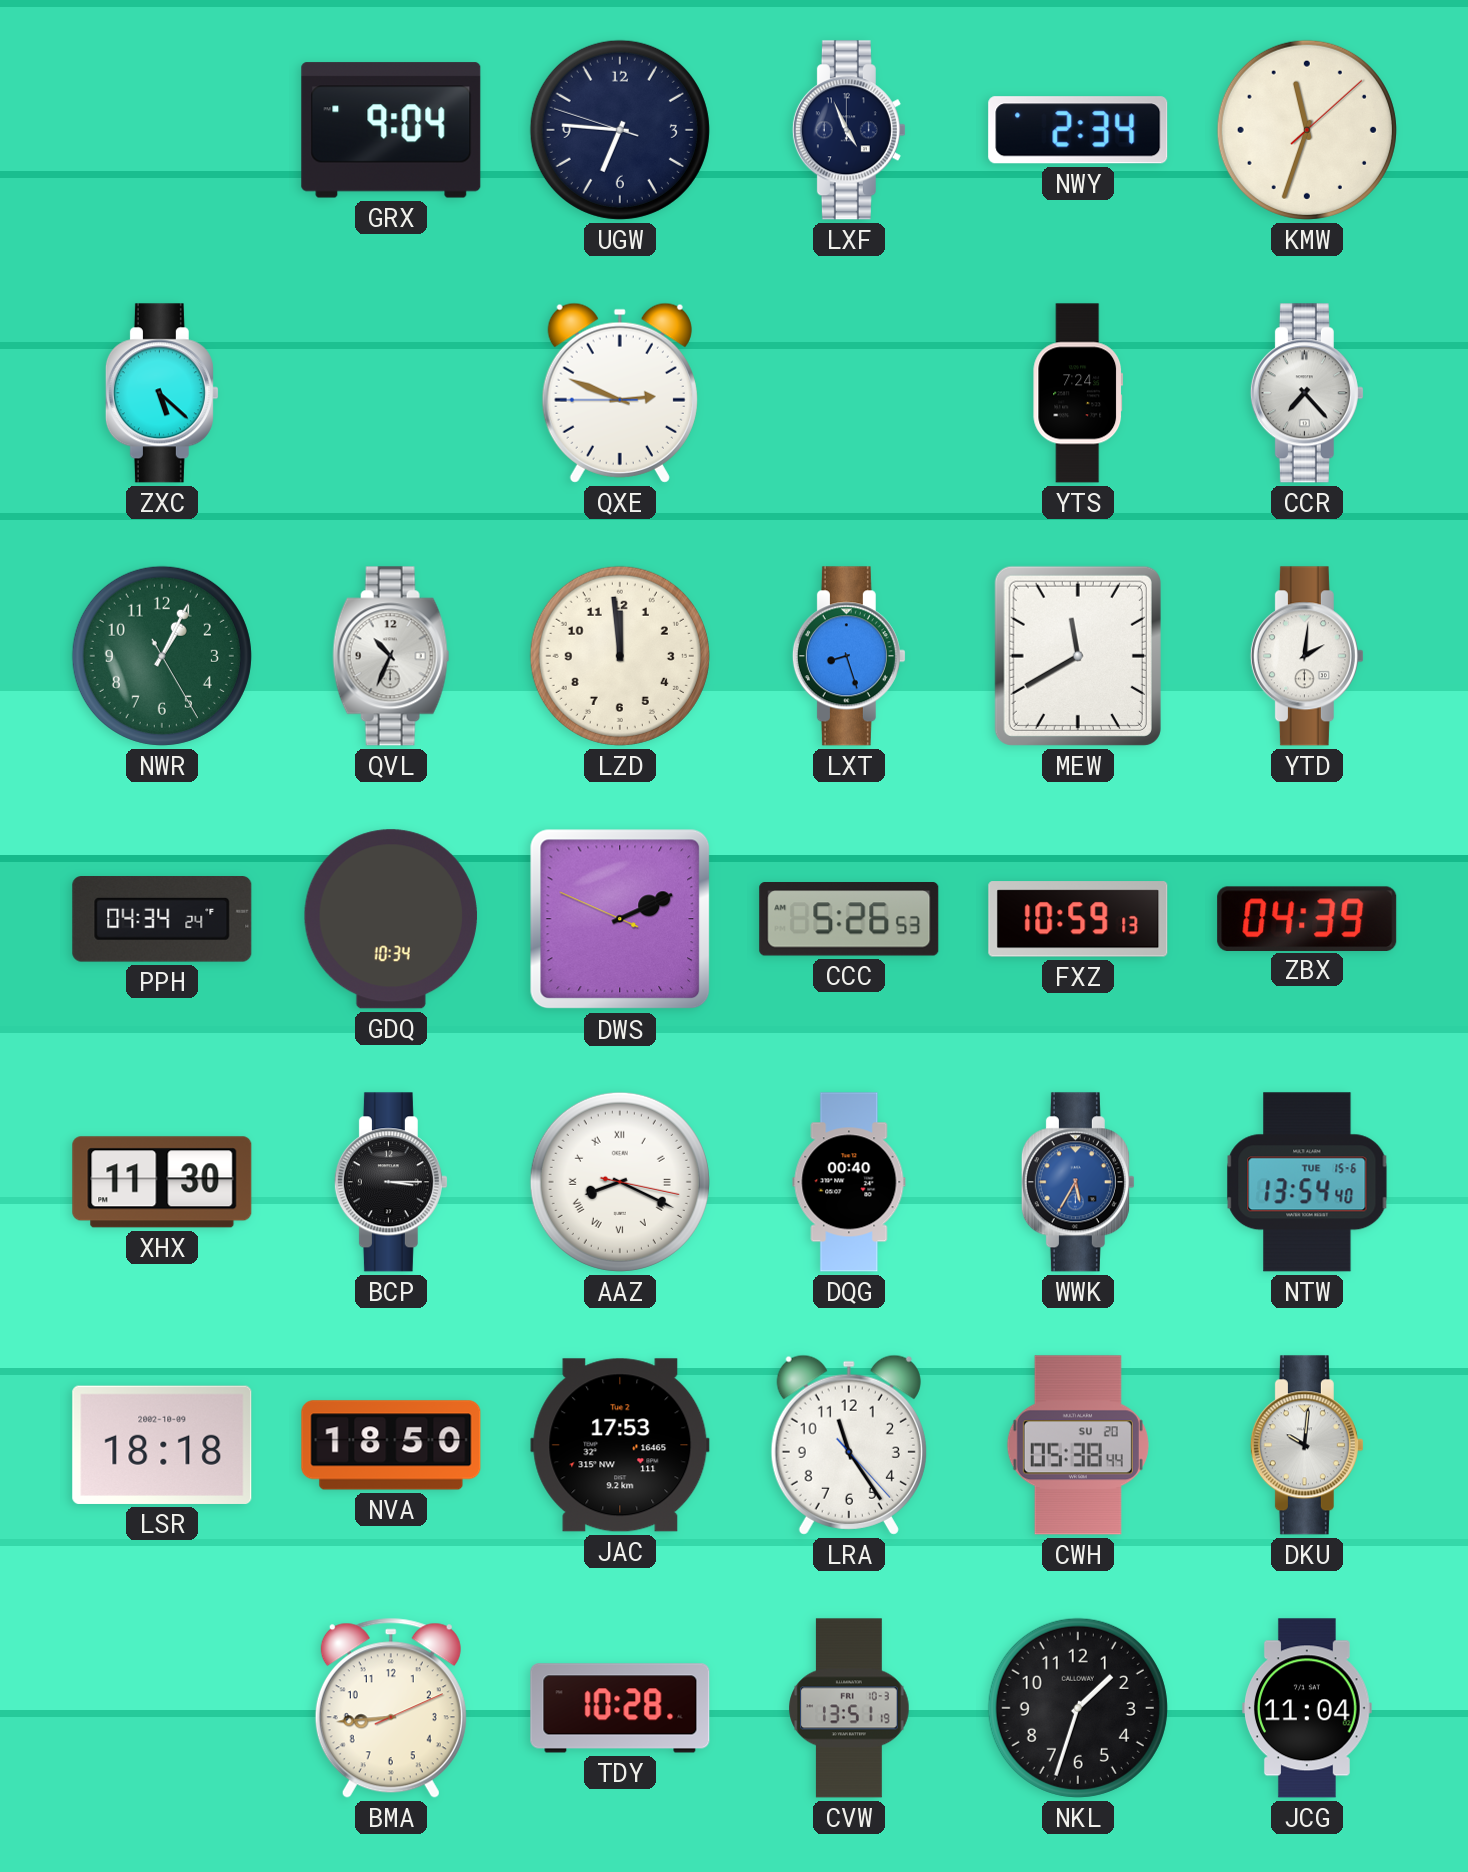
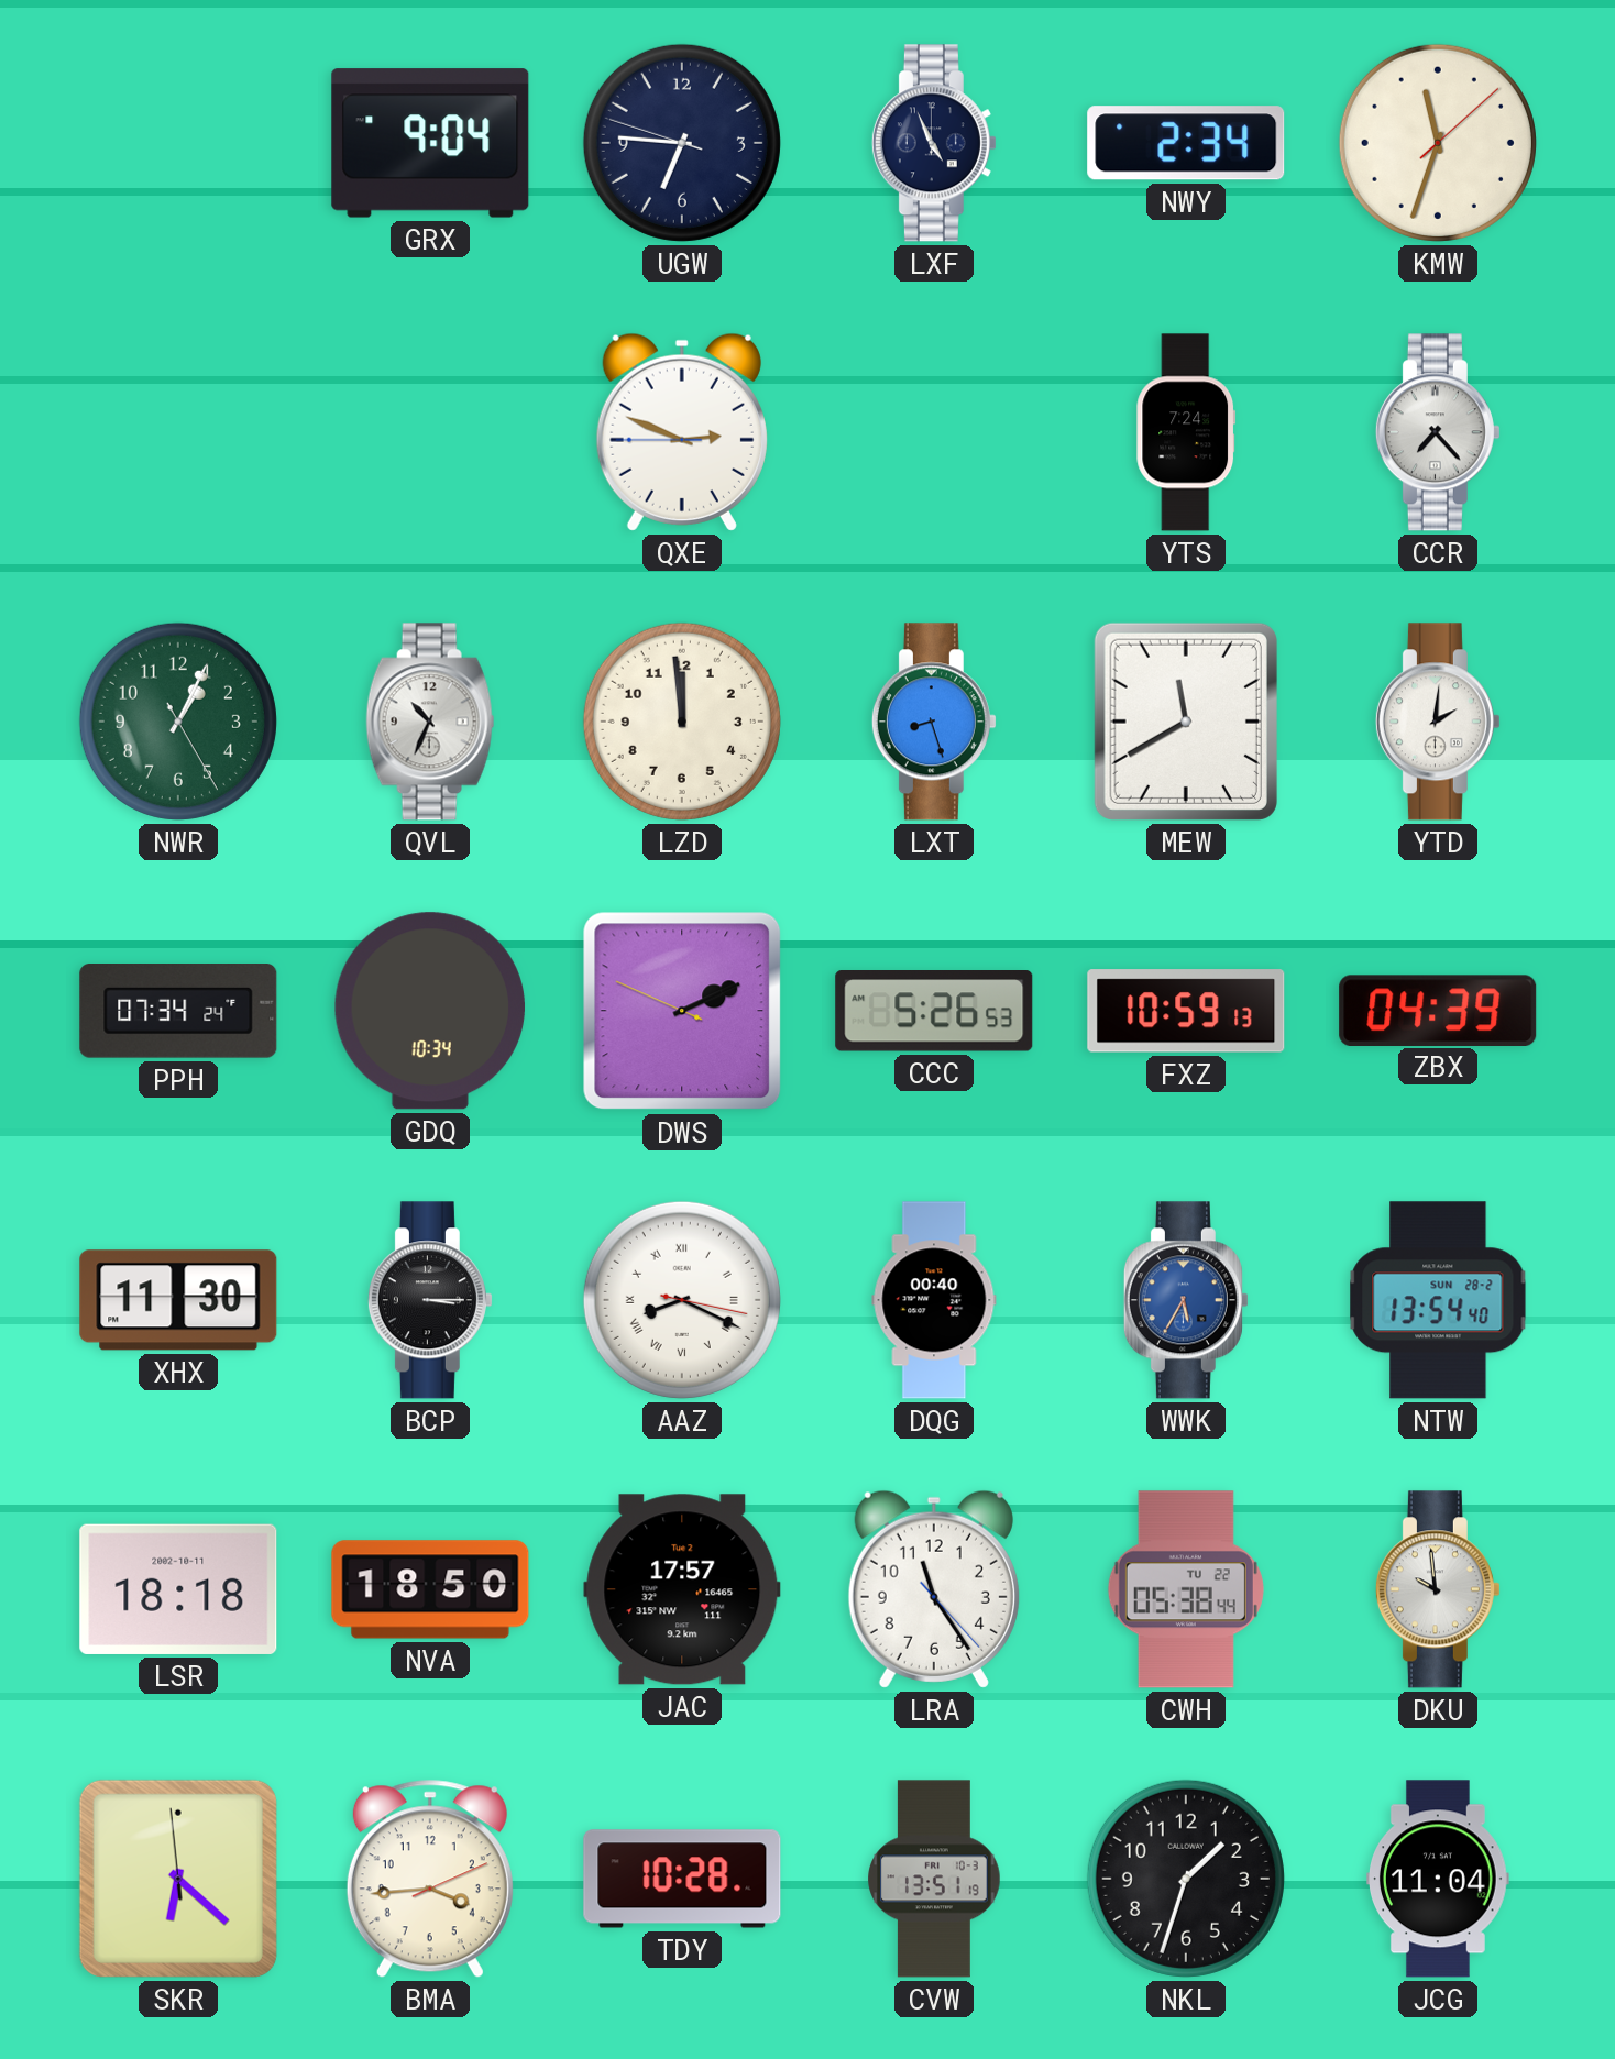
ZXC: 5:22 -> none
PPH: 04:34 -> 07:34
NTW date: TUE 15-6 -> SUN 28-2
LSR date: 2002-10-09 -> 2002-10-11
JAC: 17:53 -> 17:57
CWH date: SU 20 -> TU 22
DKU: 10:01 -> 9:59
SKR: none -> 6:21
BMA: 8:44 -> 3:44
